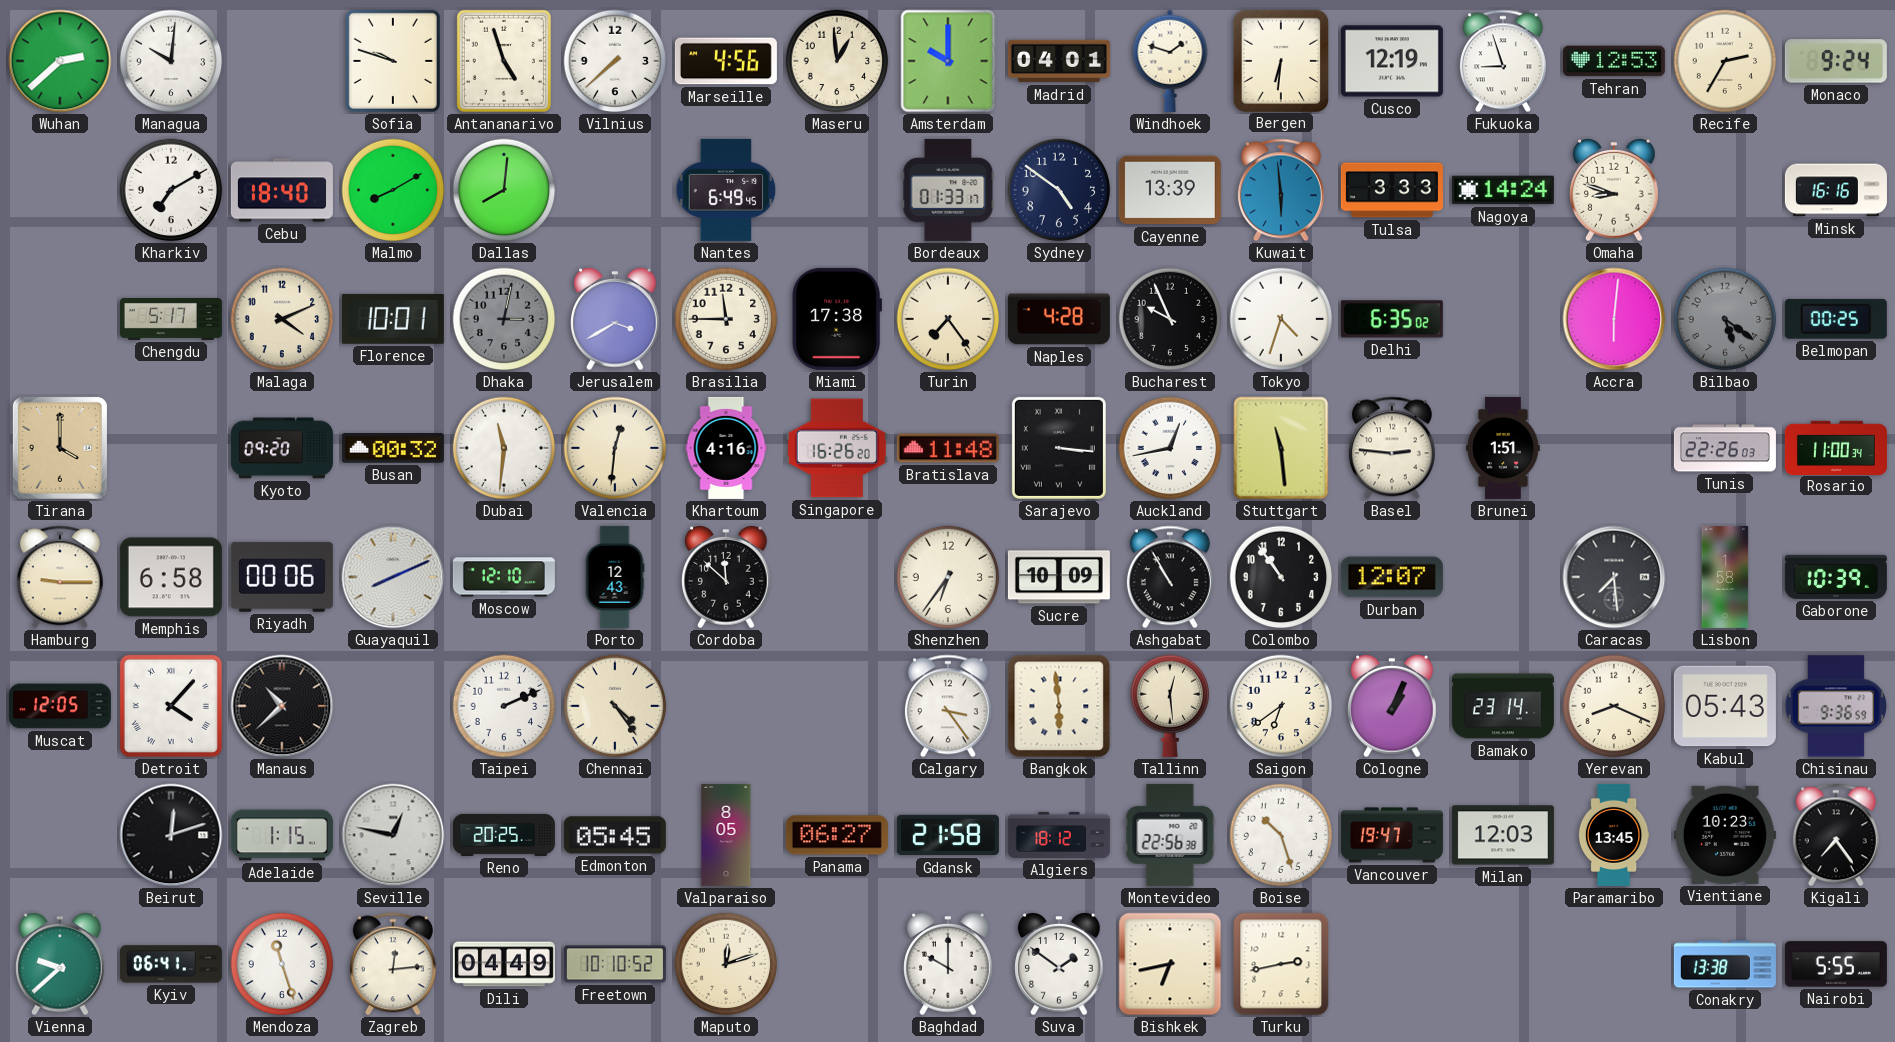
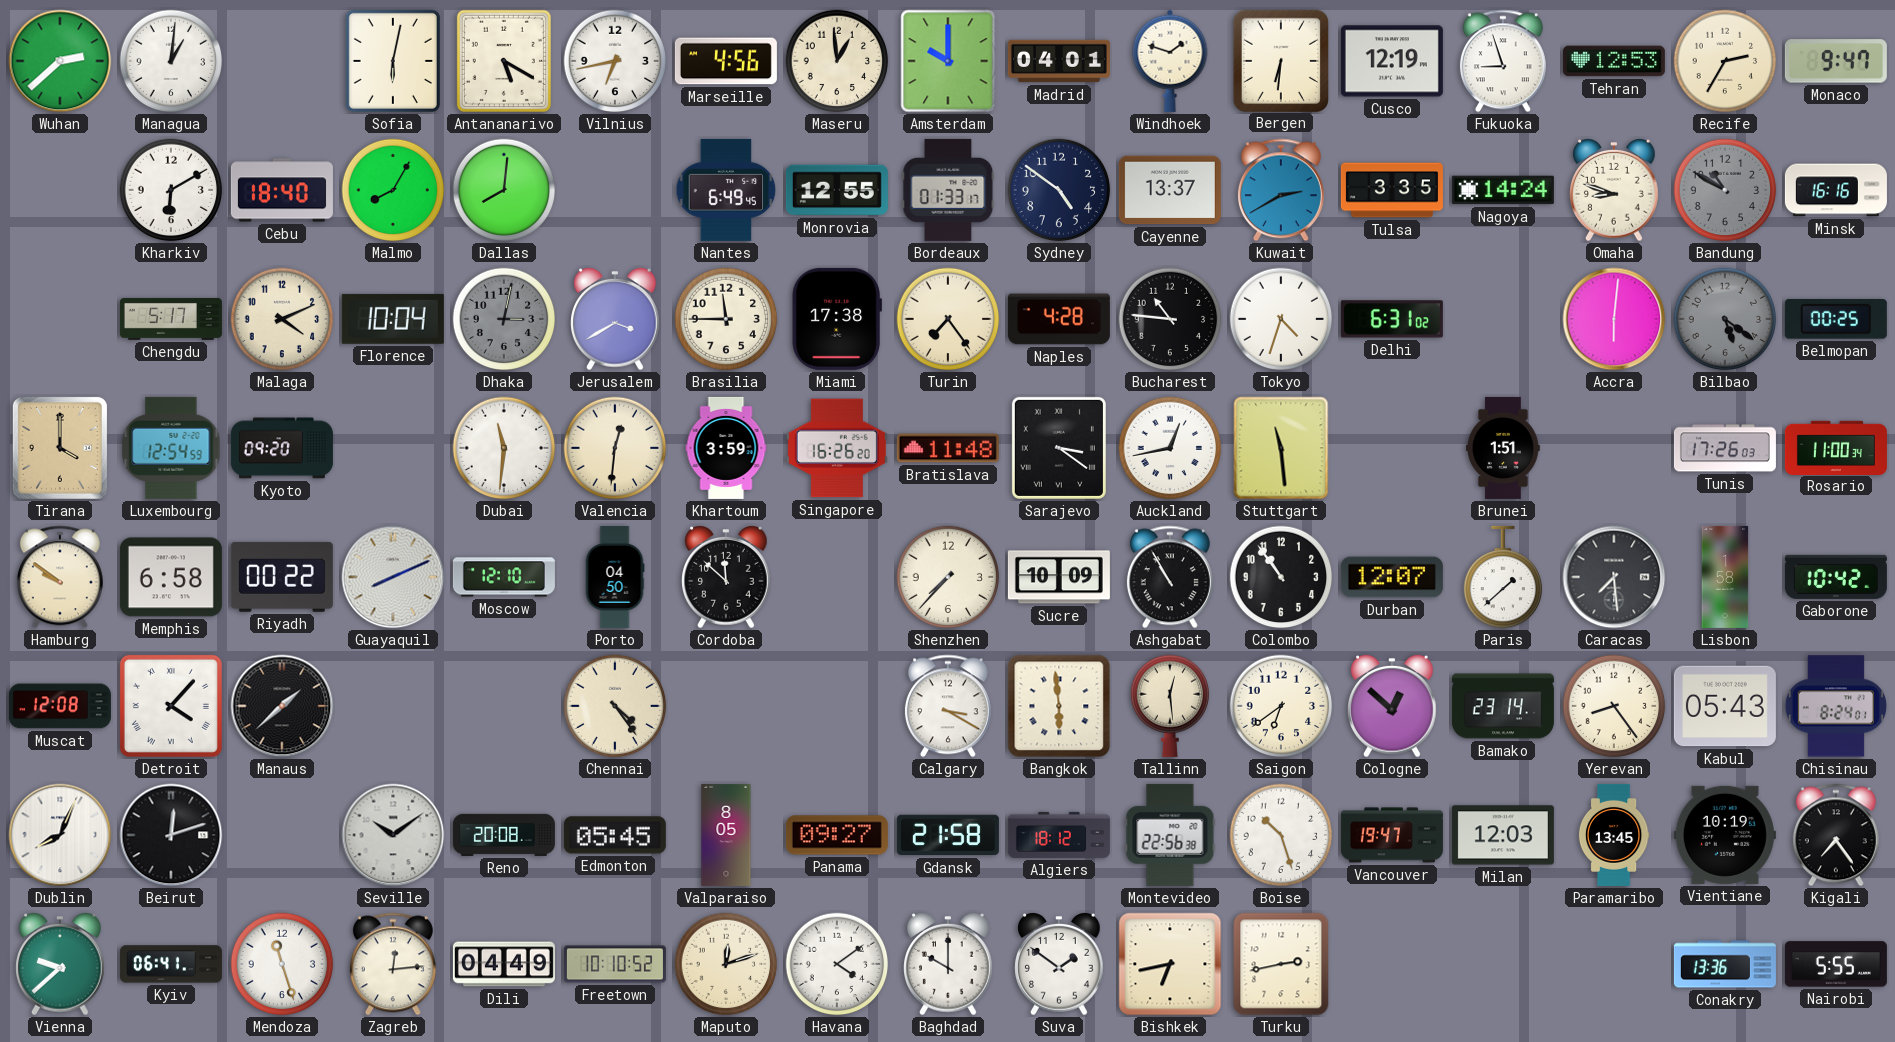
Managua: 10:01 -> 1:01
Sofia: 9:48 -> 6:02
Antananarivo: 4:57 -> 5:20
Vilnius: 7:38 -> 6:43
Monaco: 9:24 -> 9:47
Kharkiv: 7:10 -> 6:10
Malmo: 8:10 -> 8:05
Monrovia: none -> 12:55
Cayenne: 13:39 -> 13:37
Kuwait: 5:59 -> 2:40
Tulsa: 3:33 -> 3:35
Bandung: none -> 10:50
Florence: 10:01 -> 10:04
Bucharest: 9:56 -> 10:46
Delhi: 6:35 -> 6:31
Luxembourg: none -> 12:54
Busan: 00:32 -> none
Khartoum: 4:16 -> 3:59
Sarajevo: 3:16 -> 3:21
Basel: 2:46 -> none
Tunis: 22:26 -> 17:26
Hamburg: 9:15 -> 9:51
Riyadh: 00:06 -> 00:22
Porto: 12:43 -> 04:50
Shenzhen: 6:36 -> 7:37
Paris: none -> 1:38
Gaborone: 10:39 -> 10:42
Muscat: 12:05 -> 12:08
Manaus: 10:38 -> 1:38
Taipei: 2:11 -> none
Calgary: 3:24 -> 3:20
Cologne: 1:04 -> 12:52
Yerevan: 8:19 -> 8:24
Chisinau: 9:36 -> 8:24
Dublin: none -> 8:04
Adelaide: 1:15 -> none
Seville: 12:47 -> 10:09
Reno: 20:25 -> 20:08
Panama: 06:27 -> 09:27
Vientiane: 10:23 -> 10:19
Havana: none -> 4:09
Conakry: 13:38 -> 13:36
